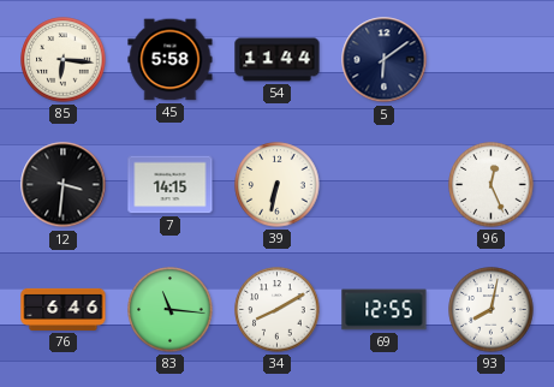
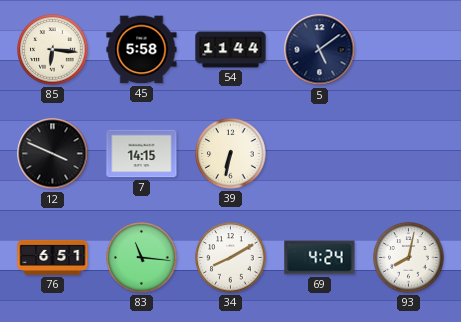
5: 6:09 -> 5:09
12: 3:31 -> 3:49
96: 12:26 -> none
76: 6:46 -> 6:51
69: 12:55 -> 4:24
